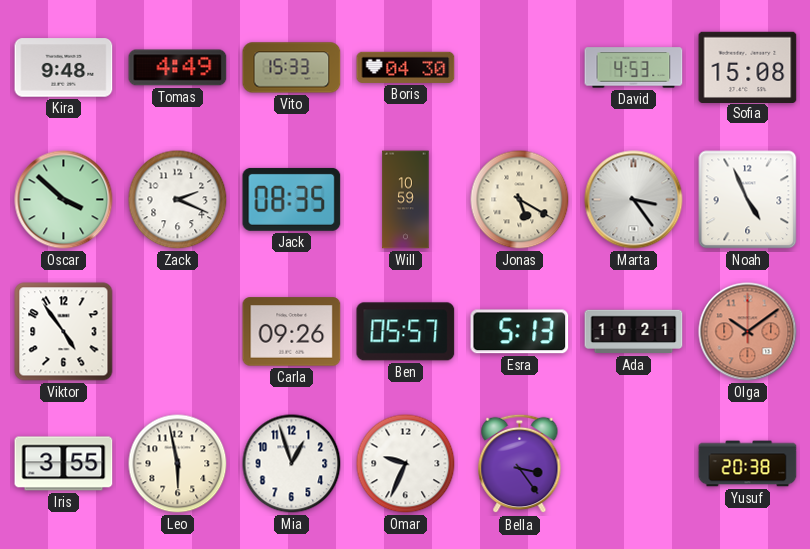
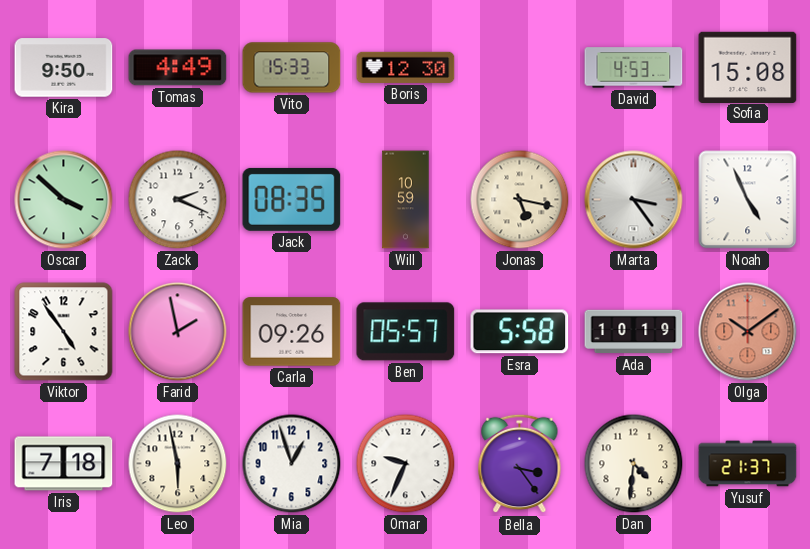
Kira: 9:48 -> 9:50
Boris: 04:30 -> 12:30
Jonas: 5:20 -> 5:17
Farid: none -> 1:58
Esra: 5:13 -> 5:58
Ada: 10:21 -> 10:19
Iris: 3:55 -> 7:18
Dan: none -> 4:31
Yusuf: 20:38 -> 21:37
